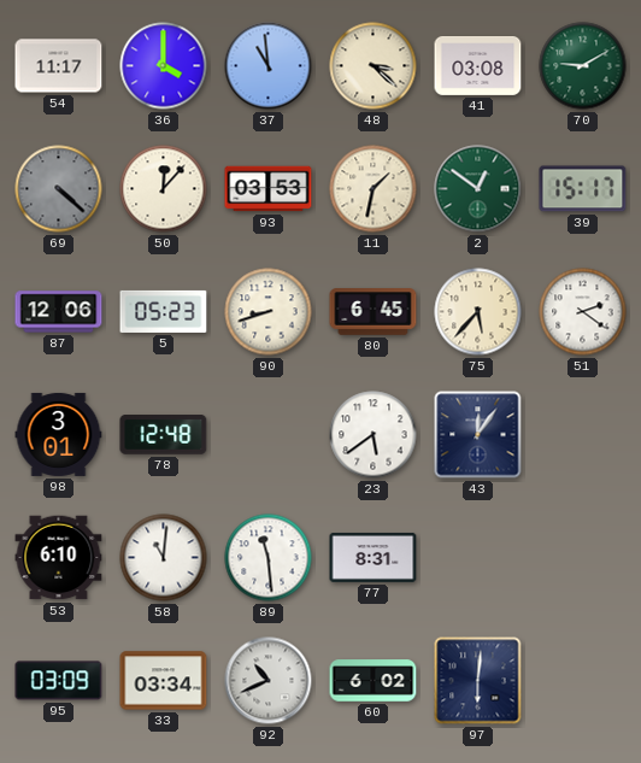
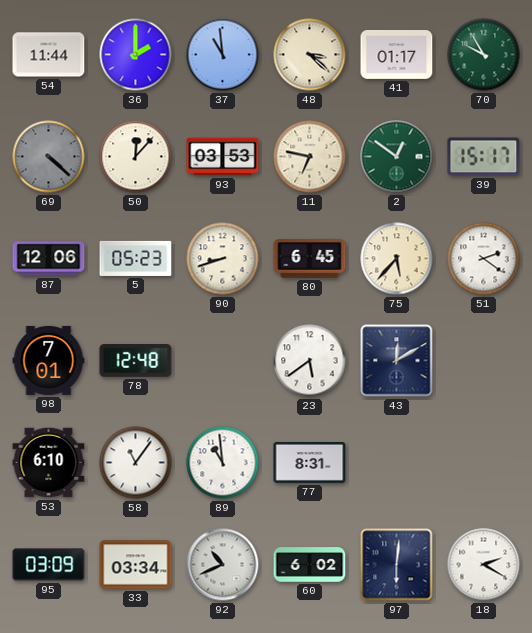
54: 11:17 -> 11:44
36: 4:00 -> 2:00
41: 03:08 -> 01:17
70: 9:10 -> 9:55
11: 1:32 -> 6:47
98: 3:01 -> 7:01
43: 12:06 -> 12:10
58: 11:01 -> 11:06
89: 11:29 -> 10:59
18: none -> 2:20
